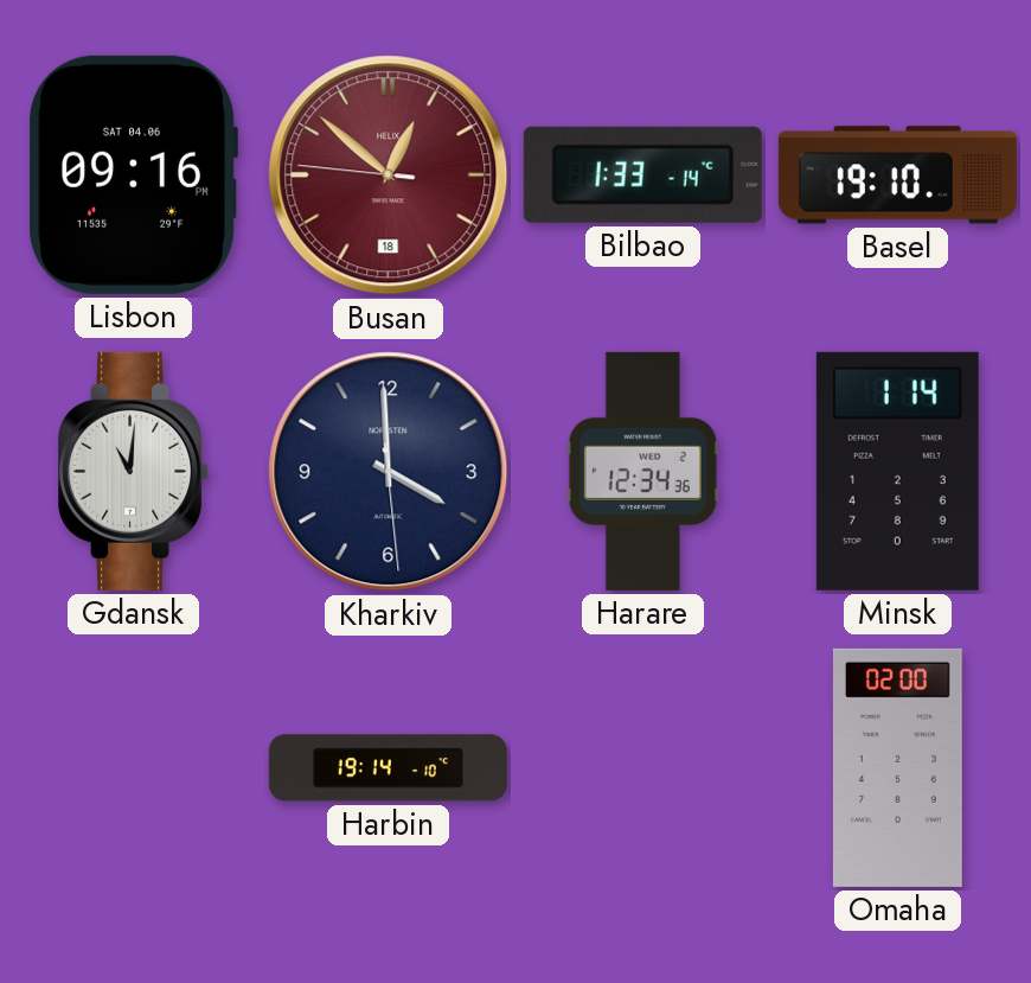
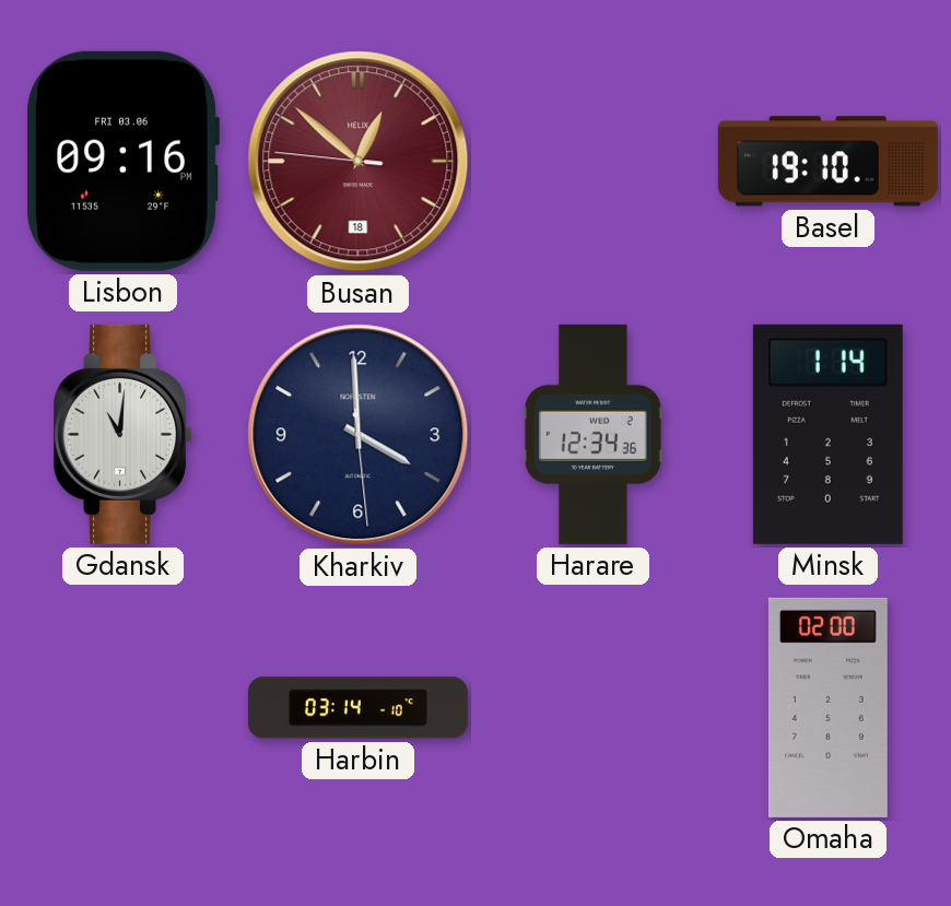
Lisbon date: SAT 04.06 -> FRI 03.06
Bilbao: 1:33 -> none
Harbin: 19:14 -> 03:14
